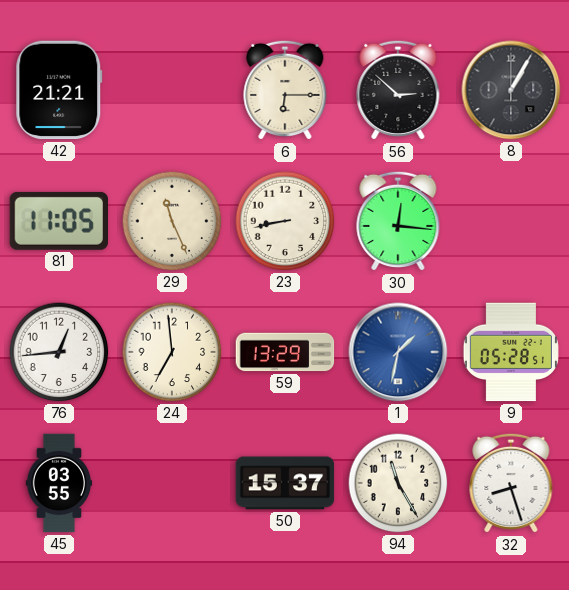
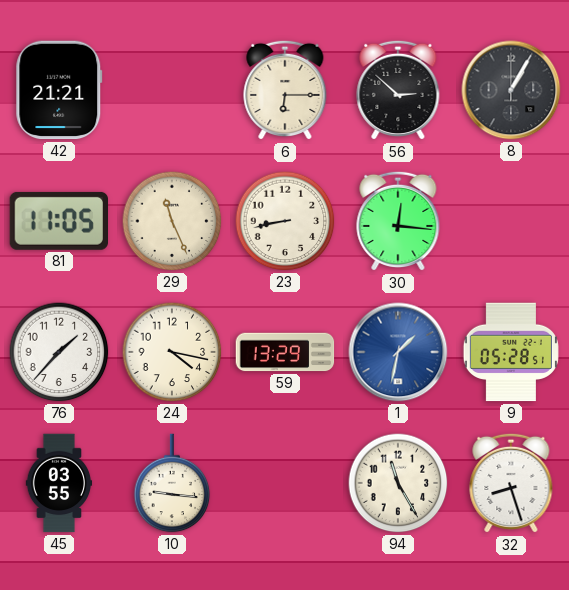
76: 12:44 -> 1:37
24: 6:59 -> 4:17
10: none -> 9:16
50: 15:37 -> none
